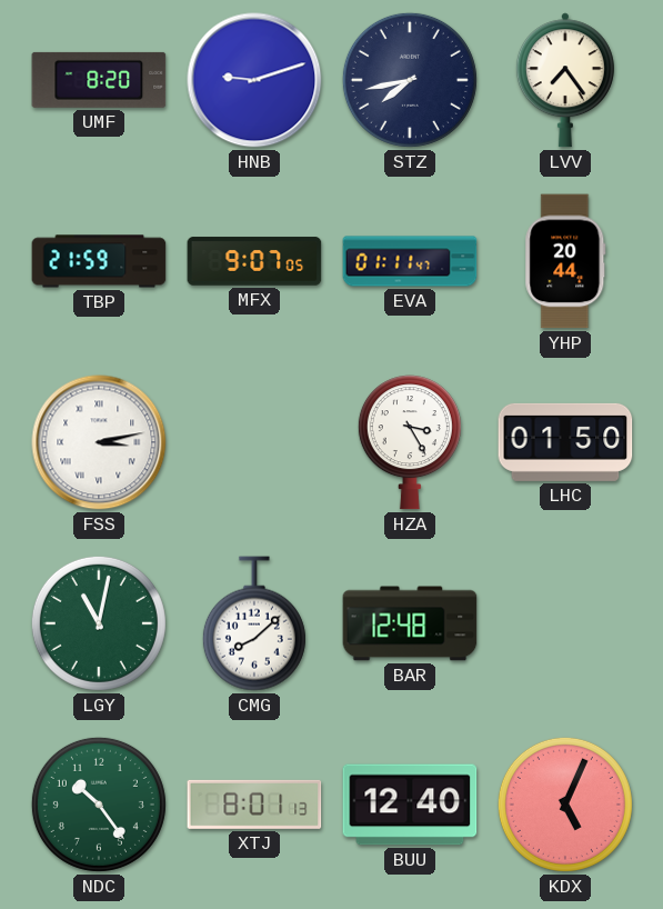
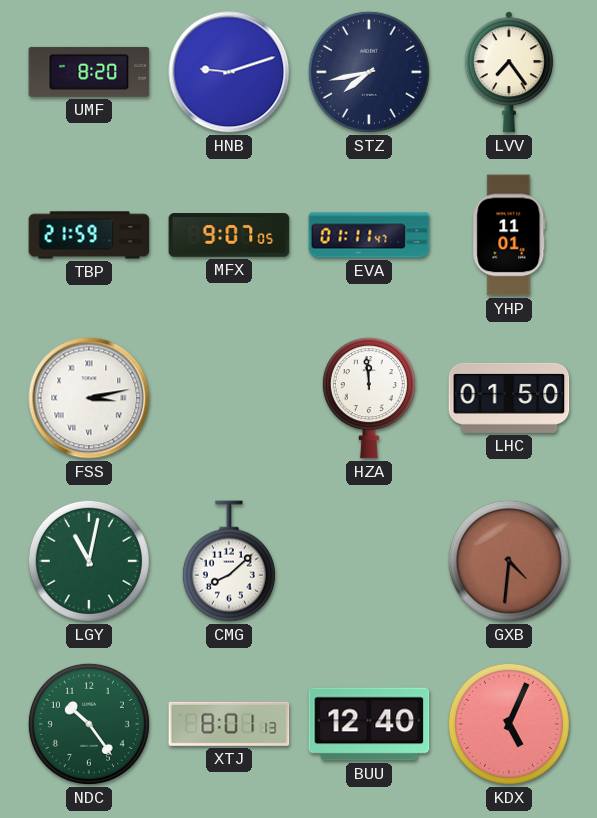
YHP: 20:44 -> 11:01
HZA: 3:25 -> 11:59
BAR: 12:48 -> none
GXB: none -> 4:31
